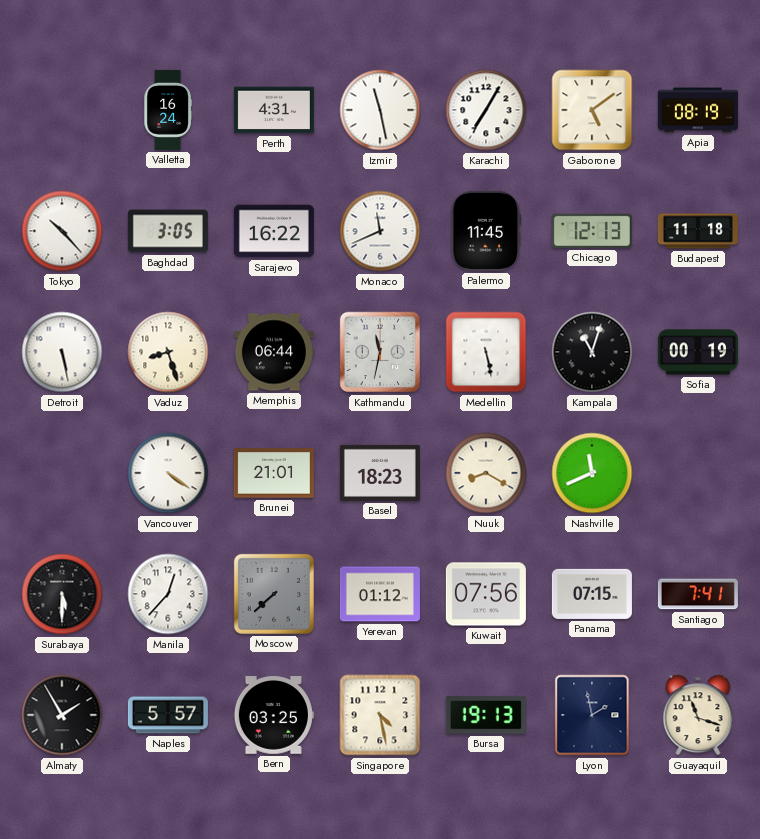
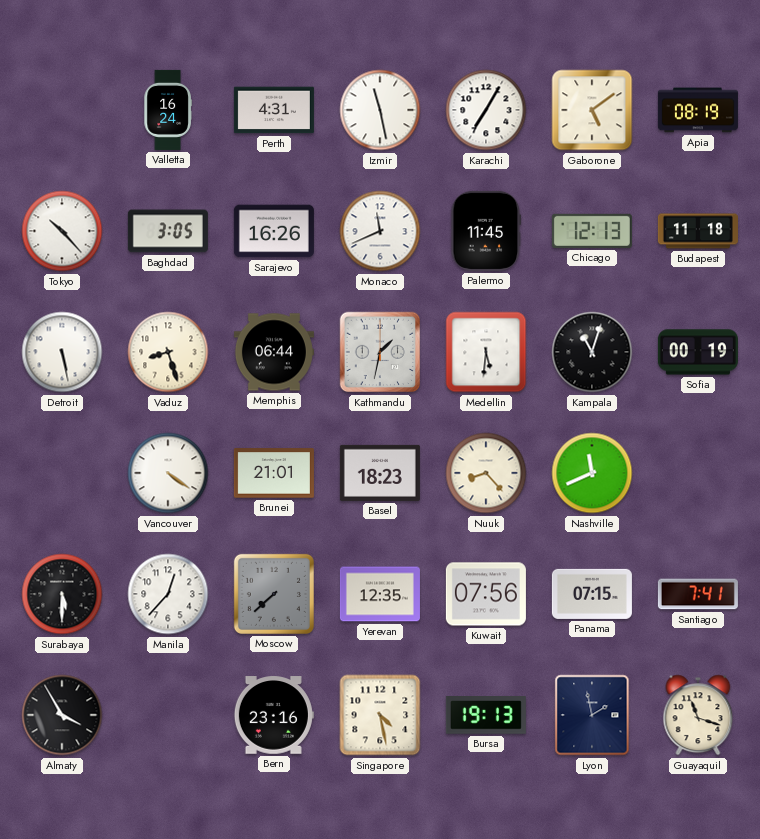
Sarajevo: 16:22 -> 16:26
Kathmandu: 11:32 -> 1:32
Medellin: 5:28 -> 5:31
Nuuk: 8:20 -> 8:23
Yerevan: 01:12 -> 12:35
Almaty: 1:55 -> 3:55
Naples: 5:57 -> none
Bern: 03:25 -> 23:16
